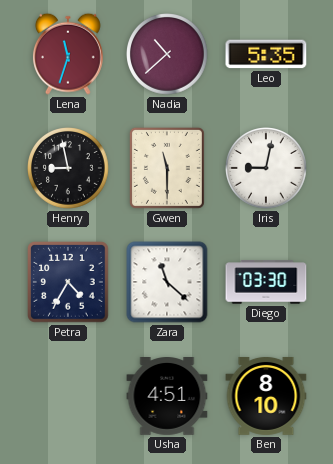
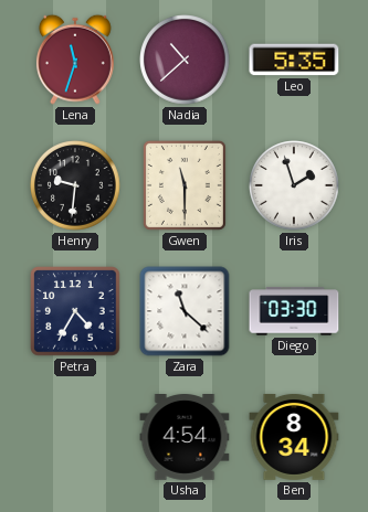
Henry: 8:58 -> 9:31
Iris: 9:02 -> 1:57
Usha: 4:51 -> 4:54
Ben: 8:10 -> 8:34
